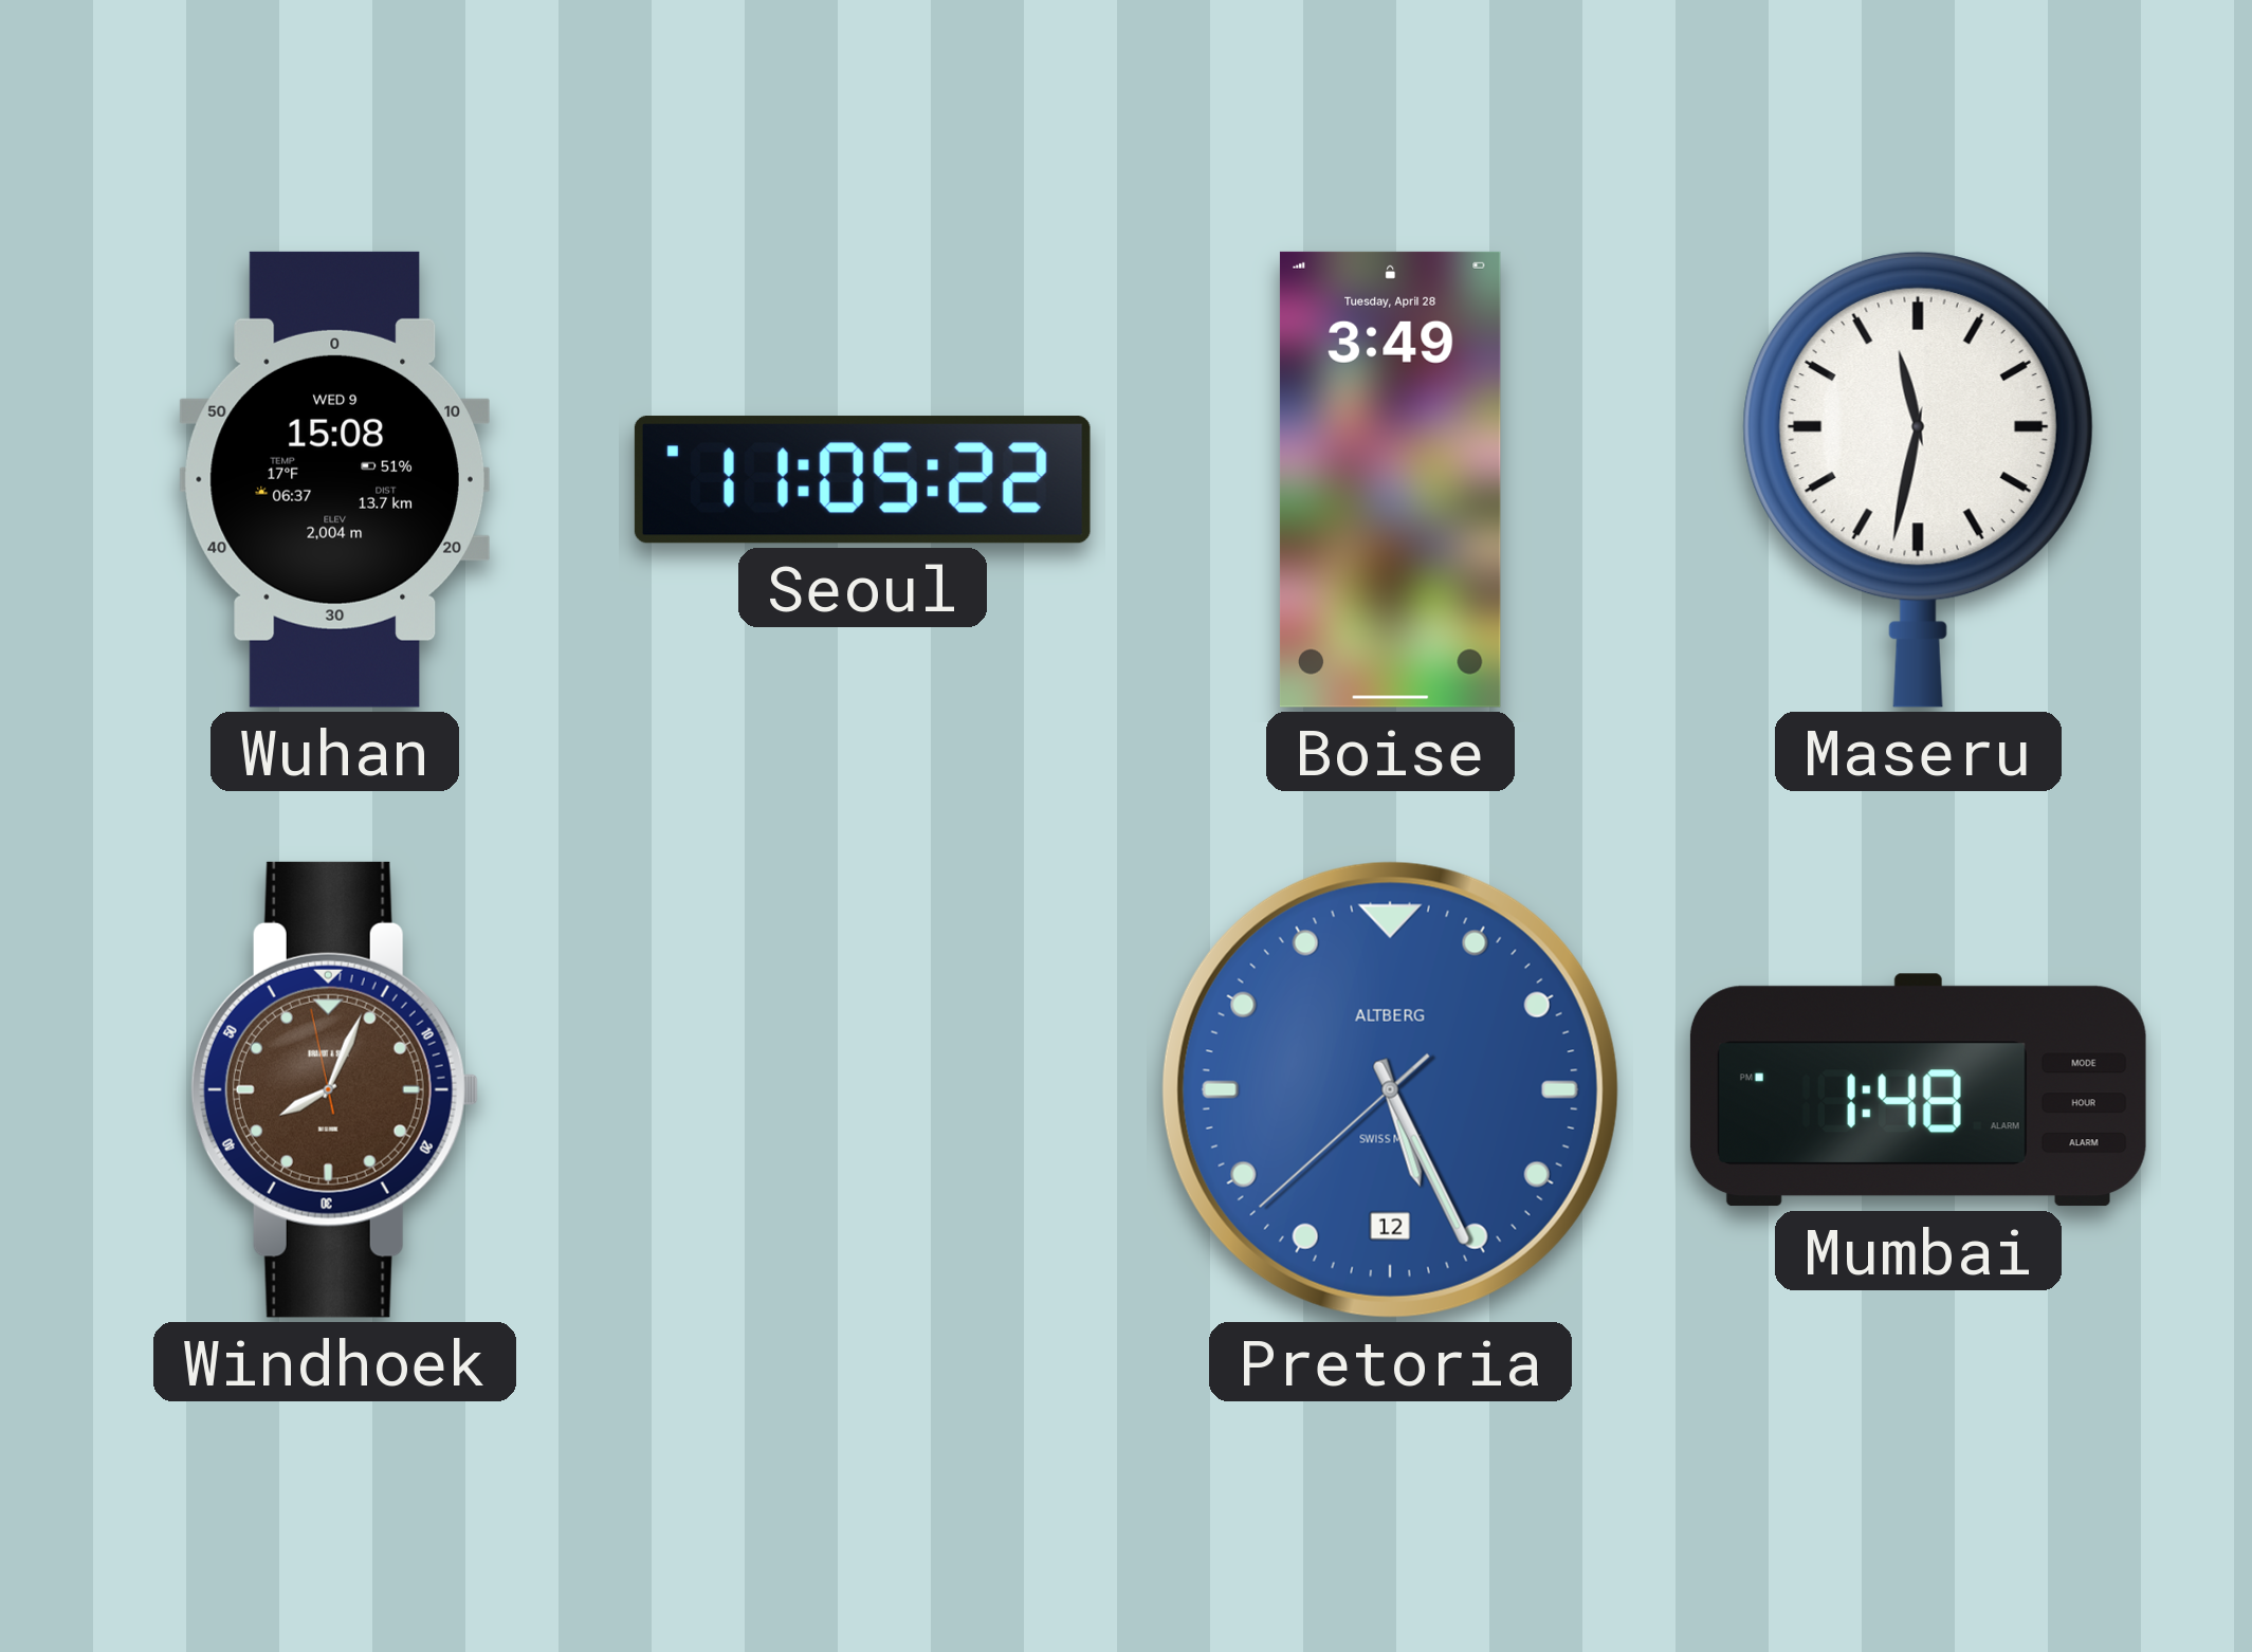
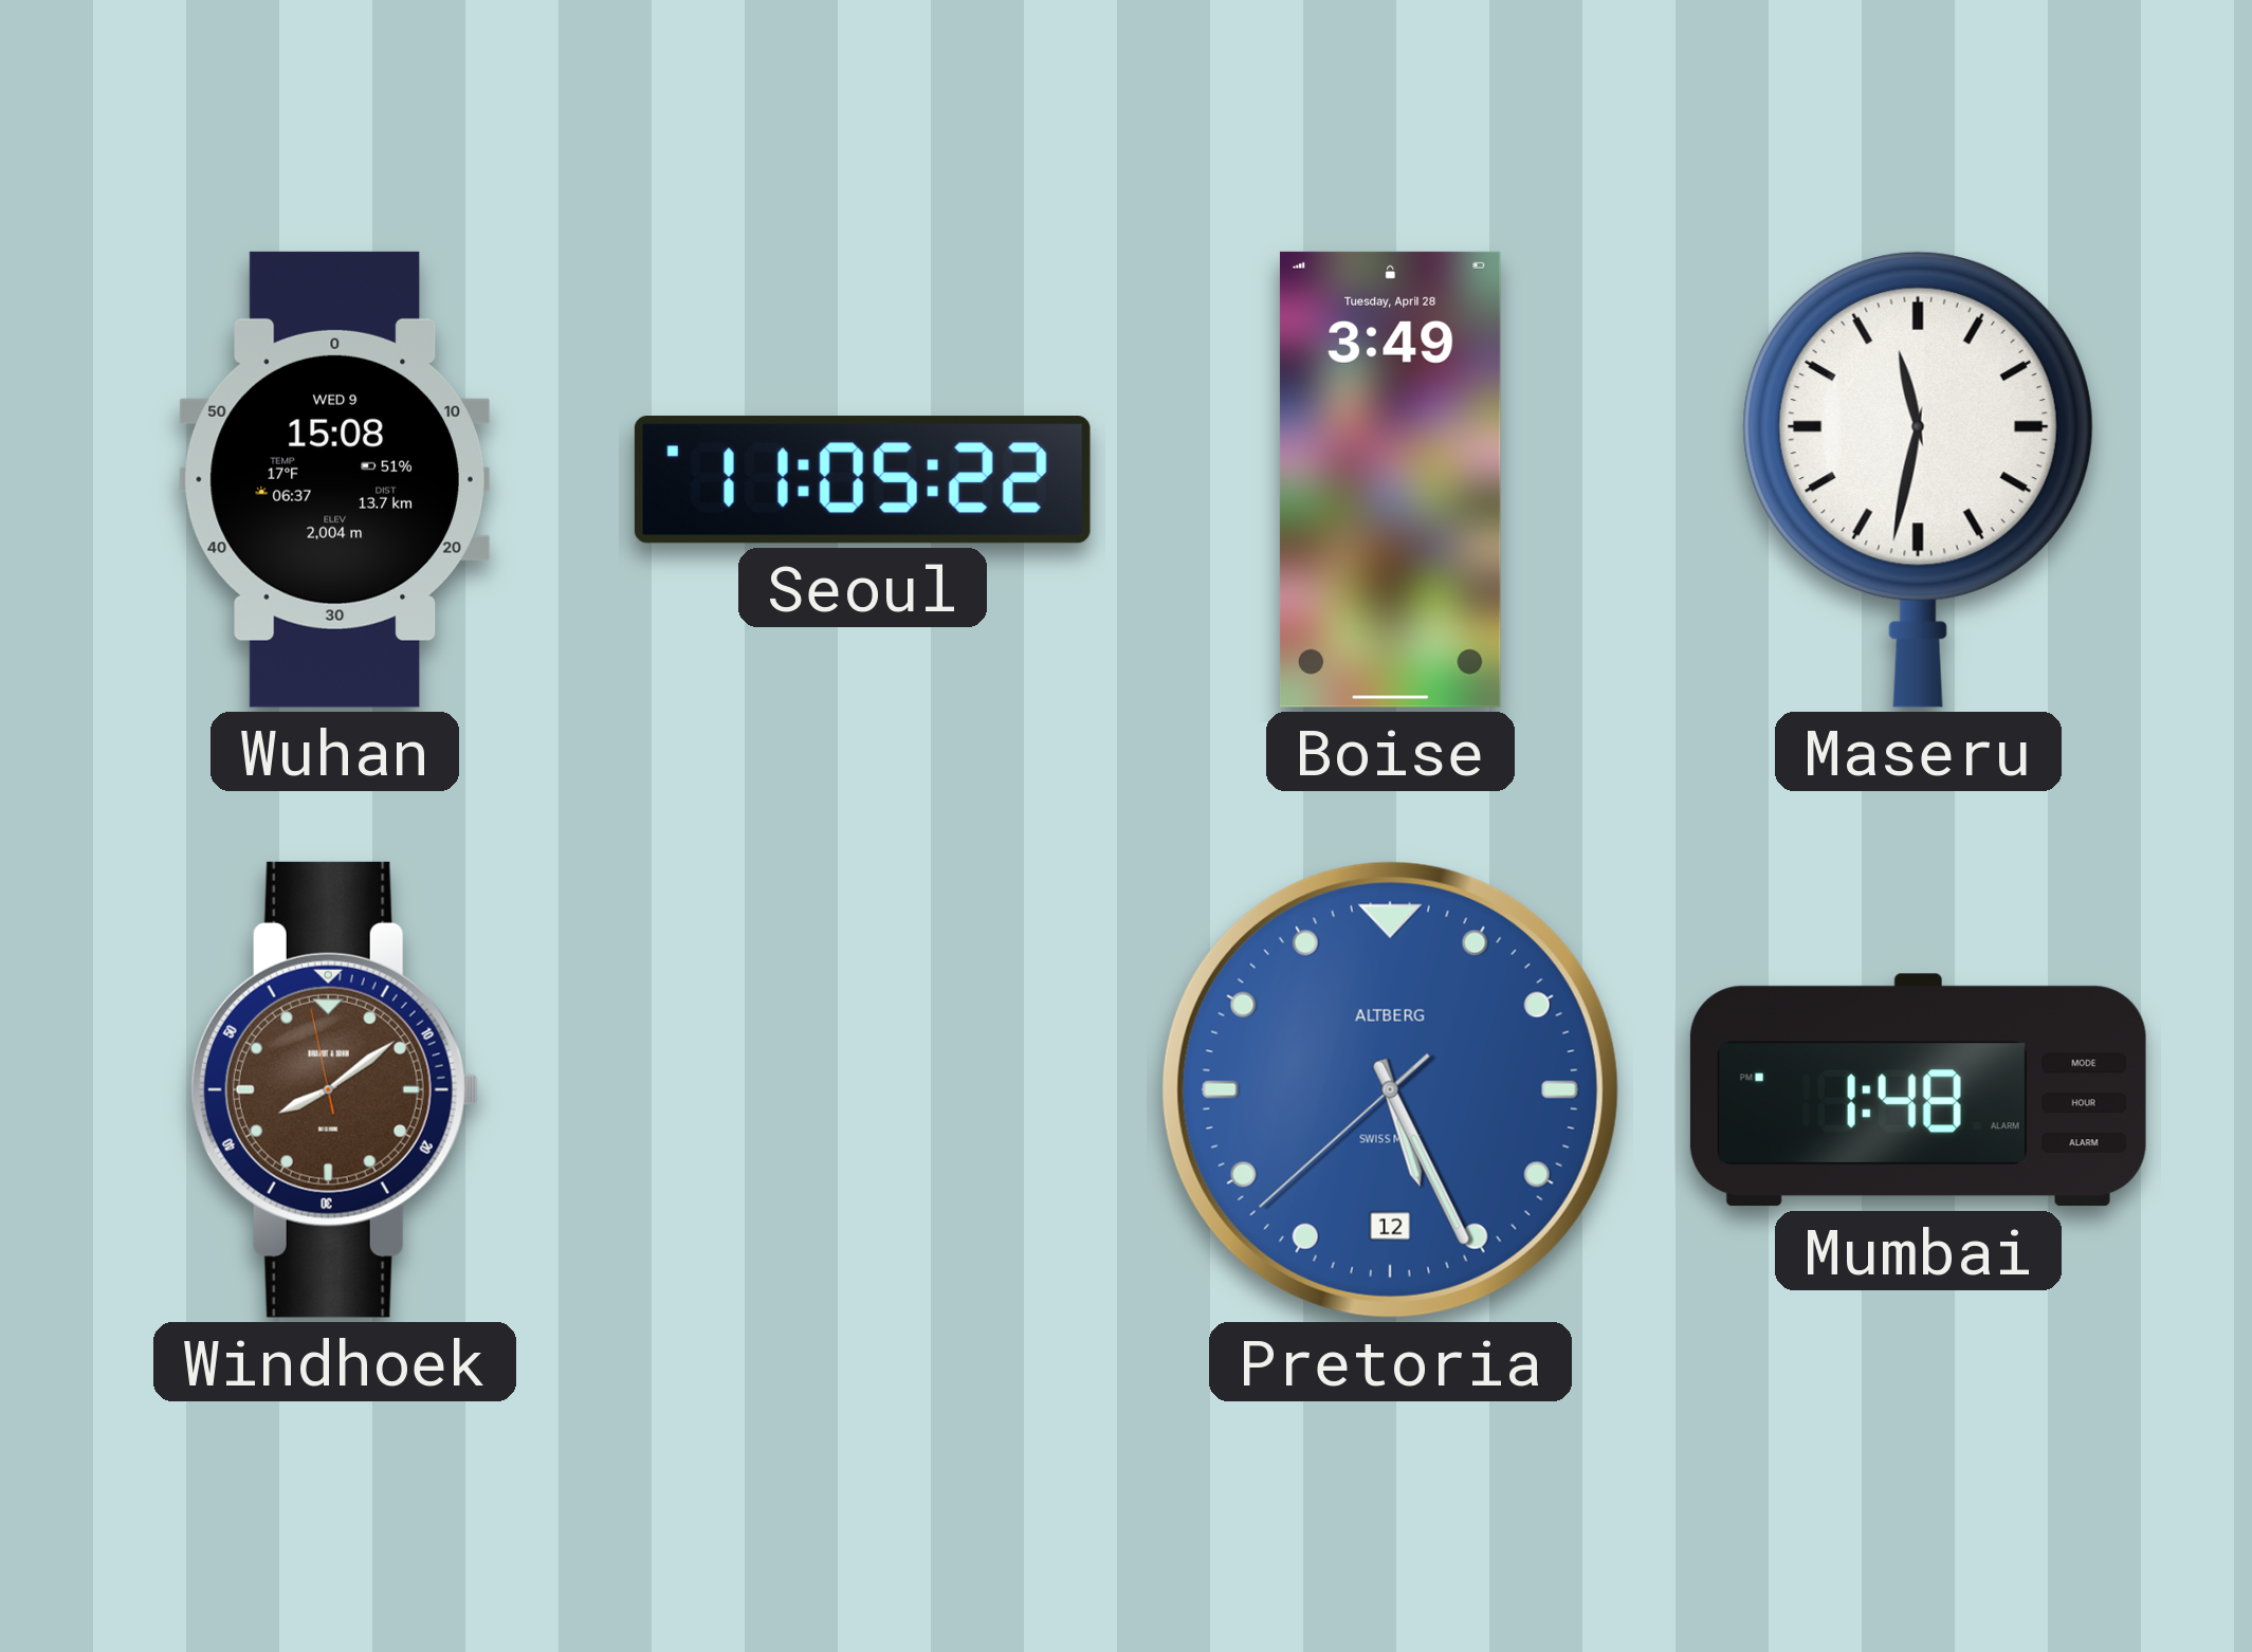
Windhoek: 8:03 -> 8:08
